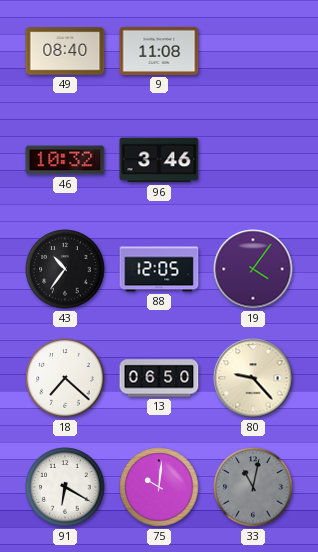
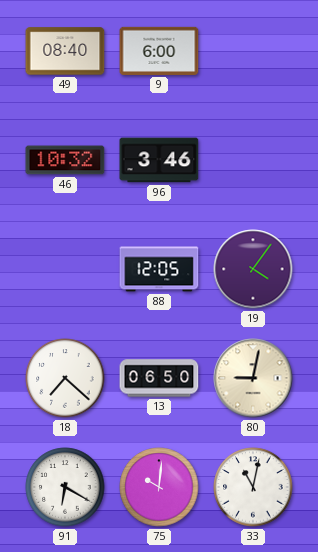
9: 11:08 -> 6:00
43: 10:36 -> none
80: 9:23 -> 9:02
33 dial: grey -> white
